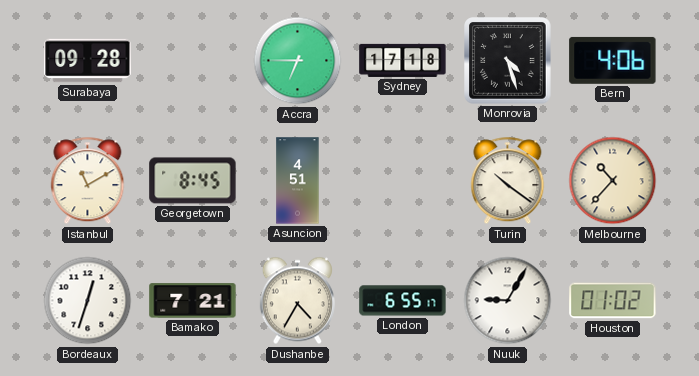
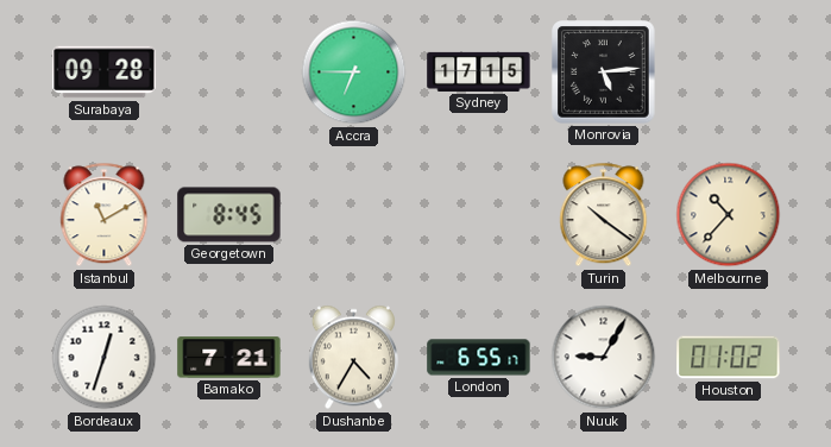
Sydney: 17:18 -> 17:15
Monrovia: 4:27 -> 5:14
Bern: 4:06 -> none
Asuncion: 4:51 -> none
